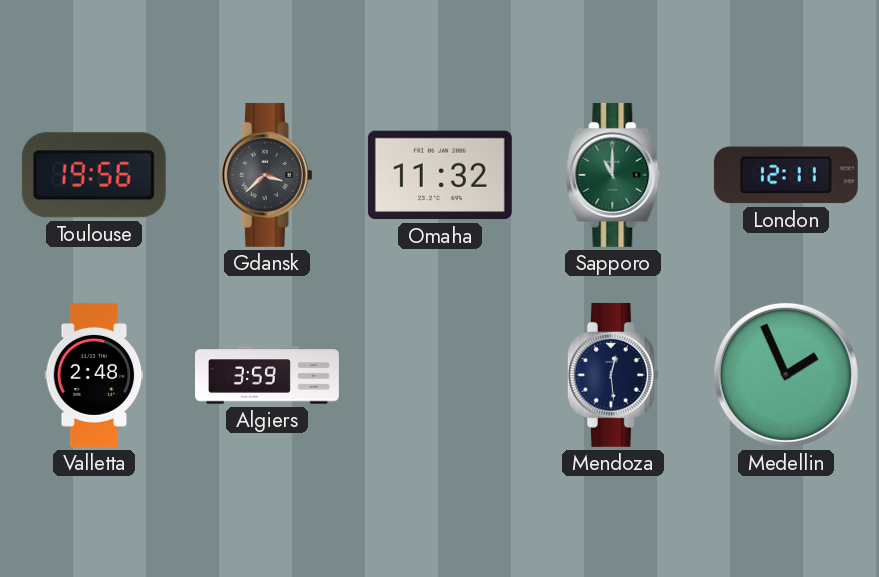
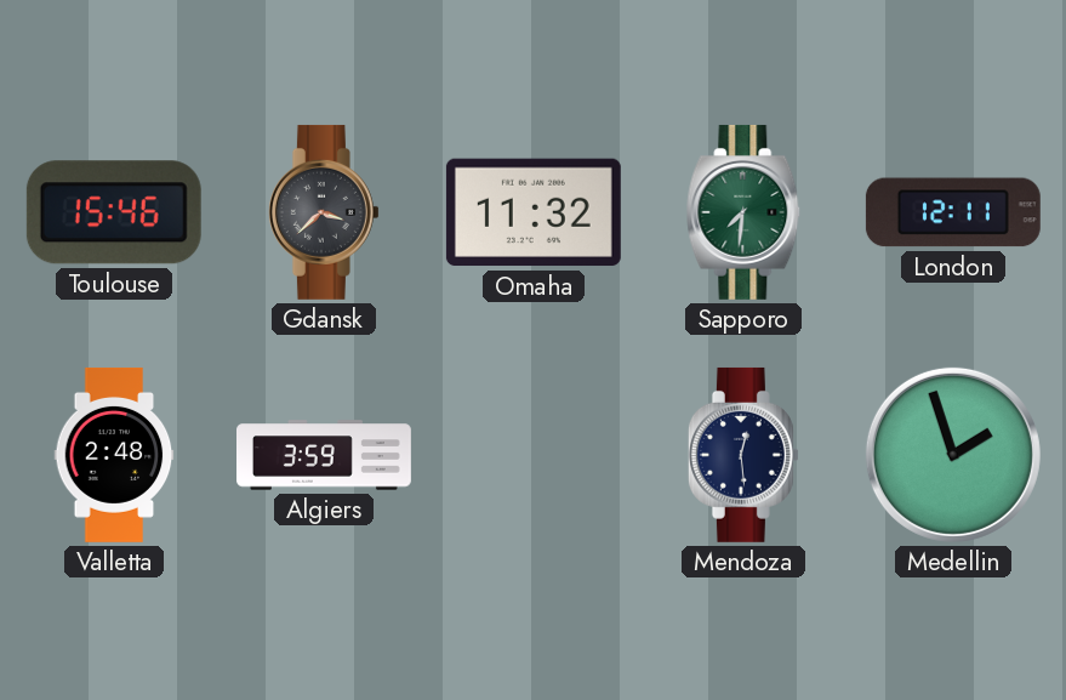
Toulouse: 19:56 -> 15:46
Sapporo: 11:00 -> 7:31
Medellin: 1:56 -> 1:57
